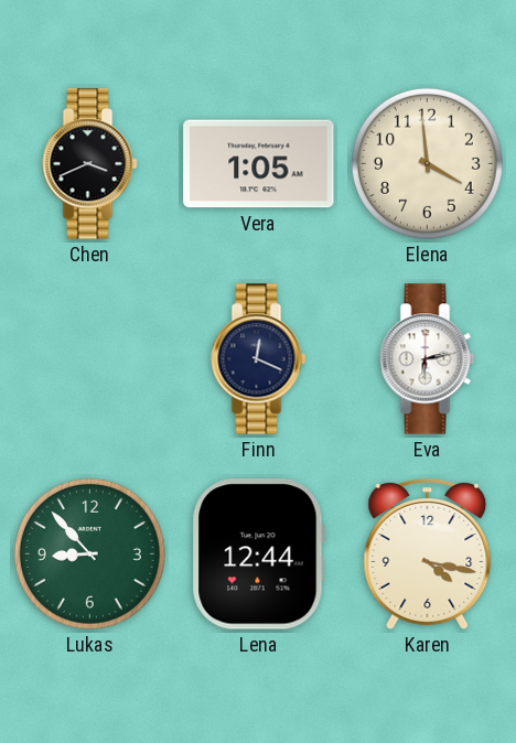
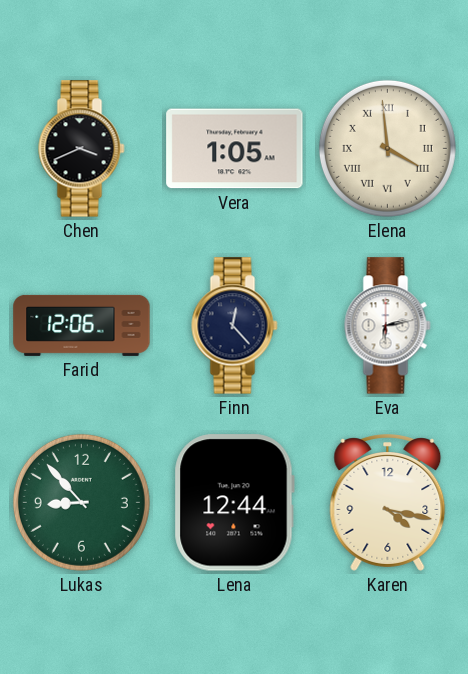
Elena numerals: Arabic -> Roman
Farid: none -> 12:06
Finn: 12:19 -> 12:23
